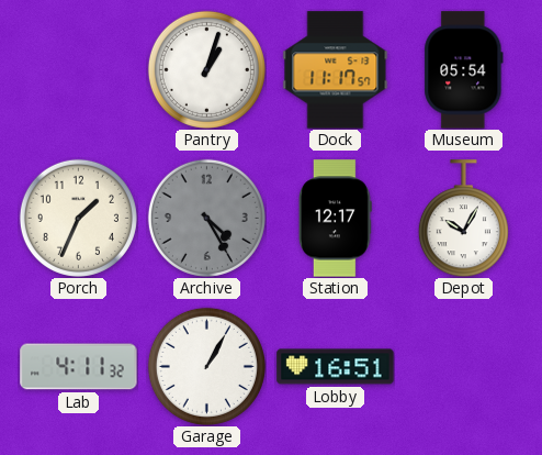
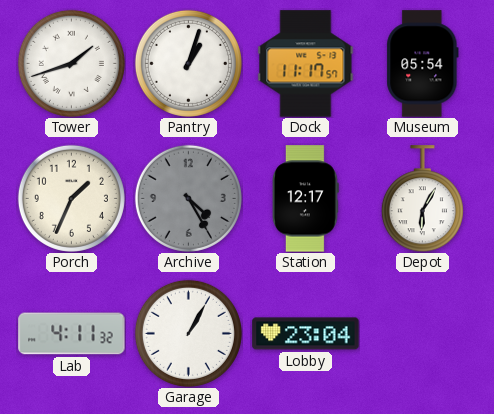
Tower: none -> 1:42
Depot: 10:05 -> 6:05
Lobby: 16:51 -> 23:04
